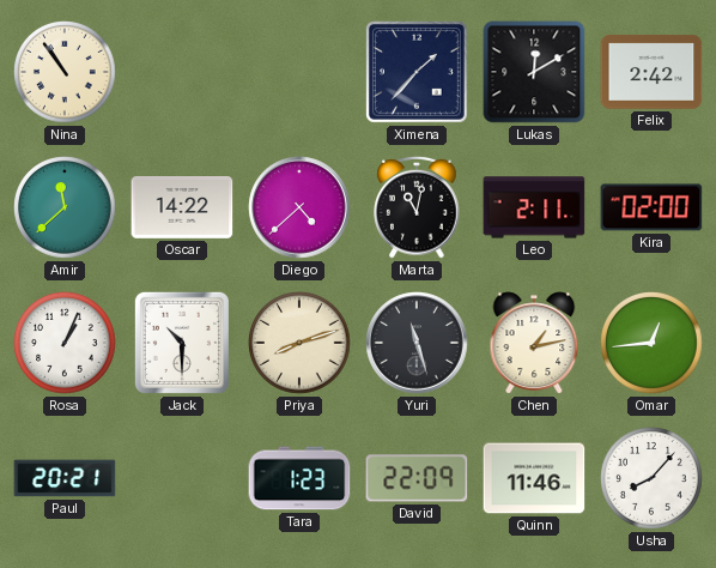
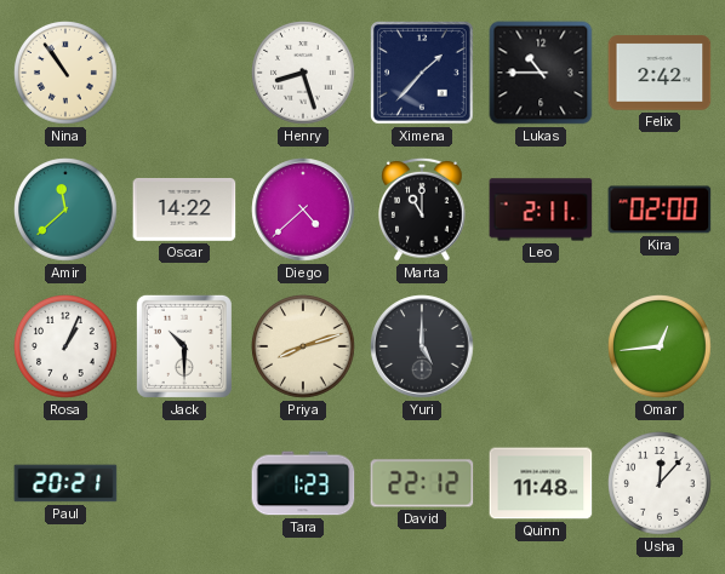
Henry: none -> 8:27
Lukas: 12:10 -> 10:45
Marta: 11:02 -> 11:00
Yuri: 11:27 -> 5:00
Chen: 1:13 -> none
David: 22:09 -> 22:12
Quinn: 11:46 -> 11:48
Usha: 8:07 -> 12:07
